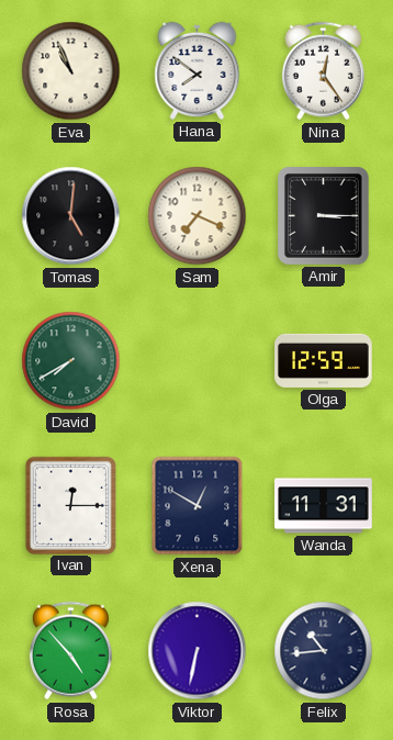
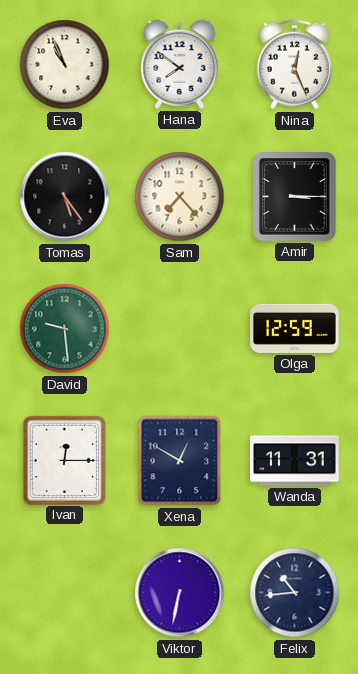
Nina: 12:24 -> 12:26
Tomas: 5:01 -> 5:24
Sam: 7:19 -> 7:23
David: 7:40 -> 9:29
Rosa: 4:53 -> none
